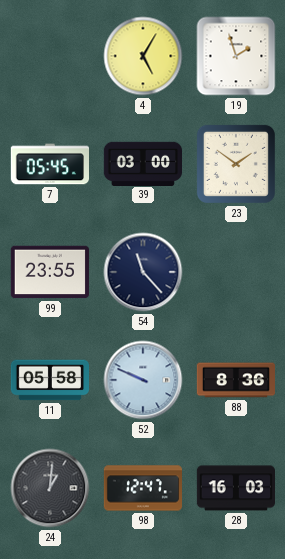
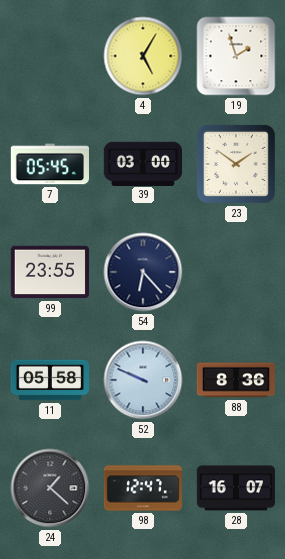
54: 11:23 -> 6:23
24: 1:01 -> 1:22
28: 16:03 -> 16:07
